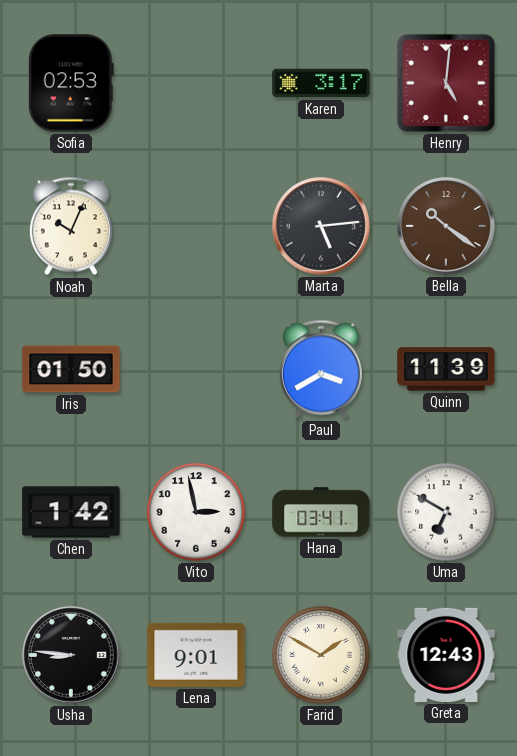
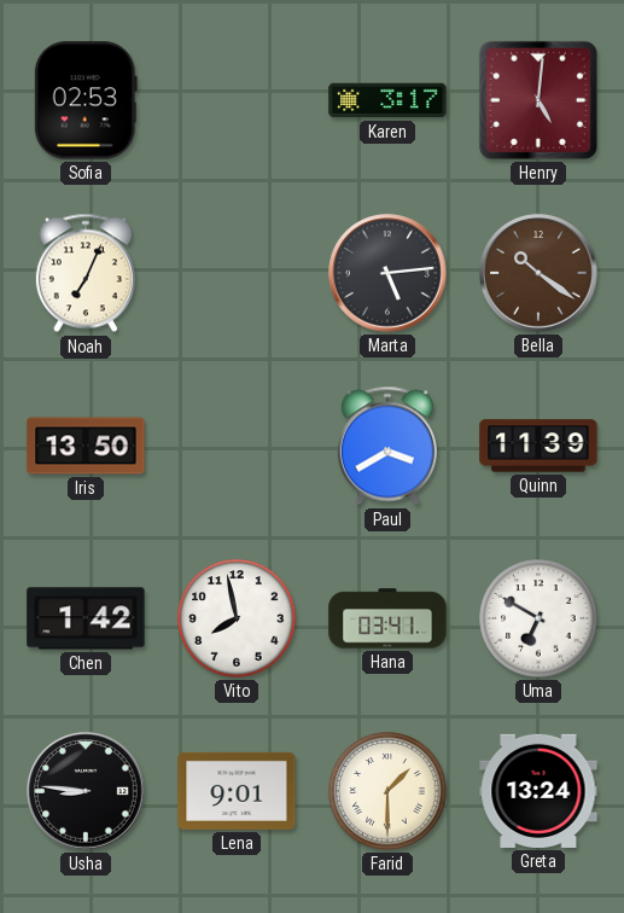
Noah: 10:04 -> 7:04
Iris: 01:50 -> 13:50
Vito: 2:58 -> 7:58
Farid: 1:50 -> 1:30
Greta: 12:43 -> 13:24
